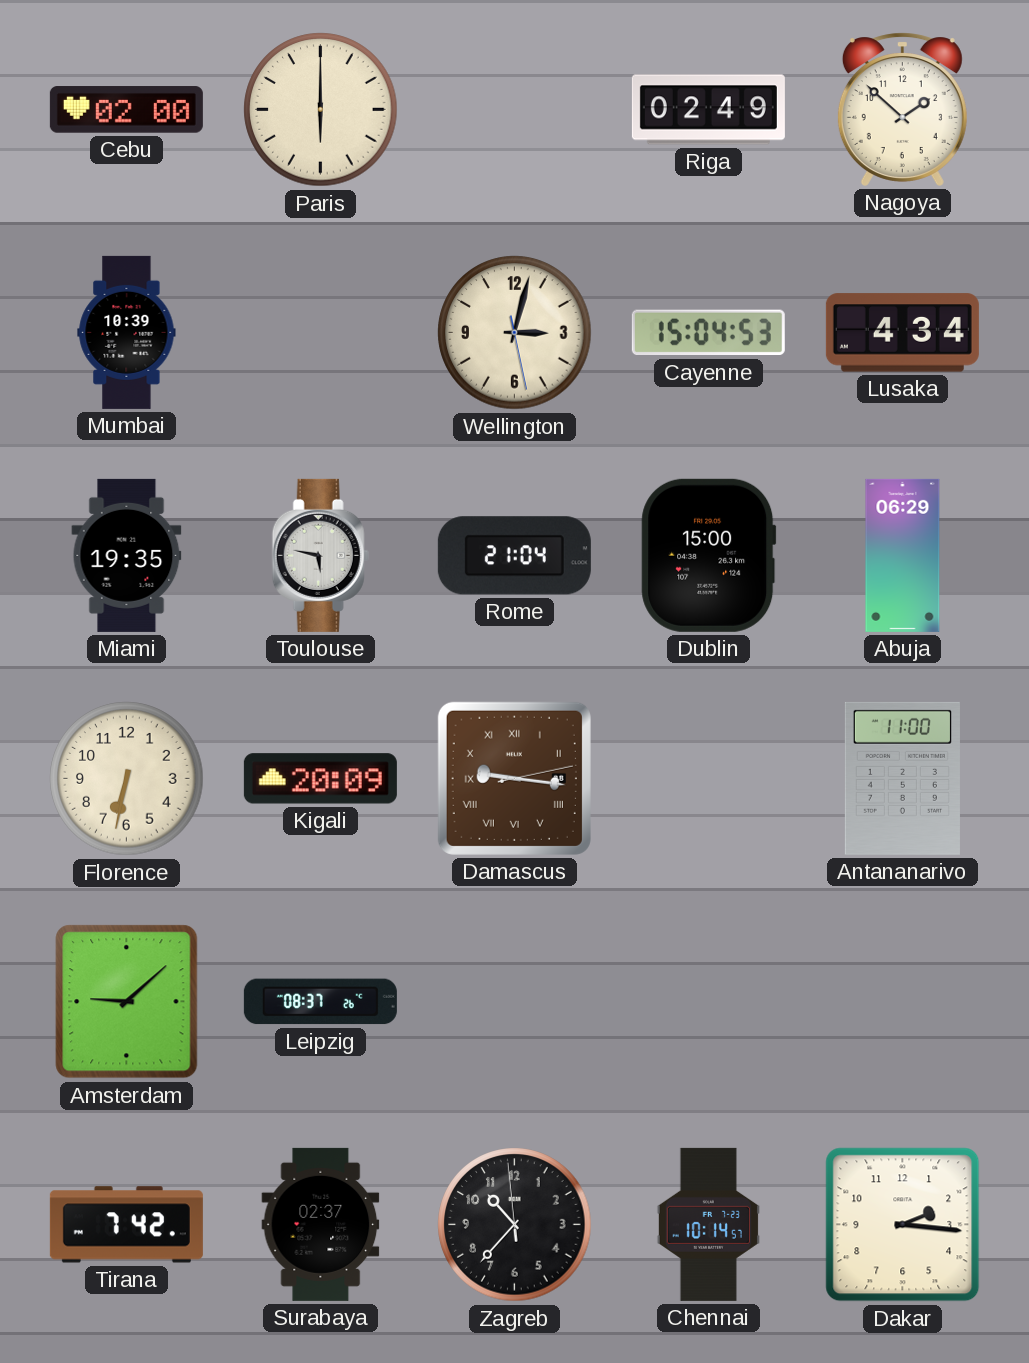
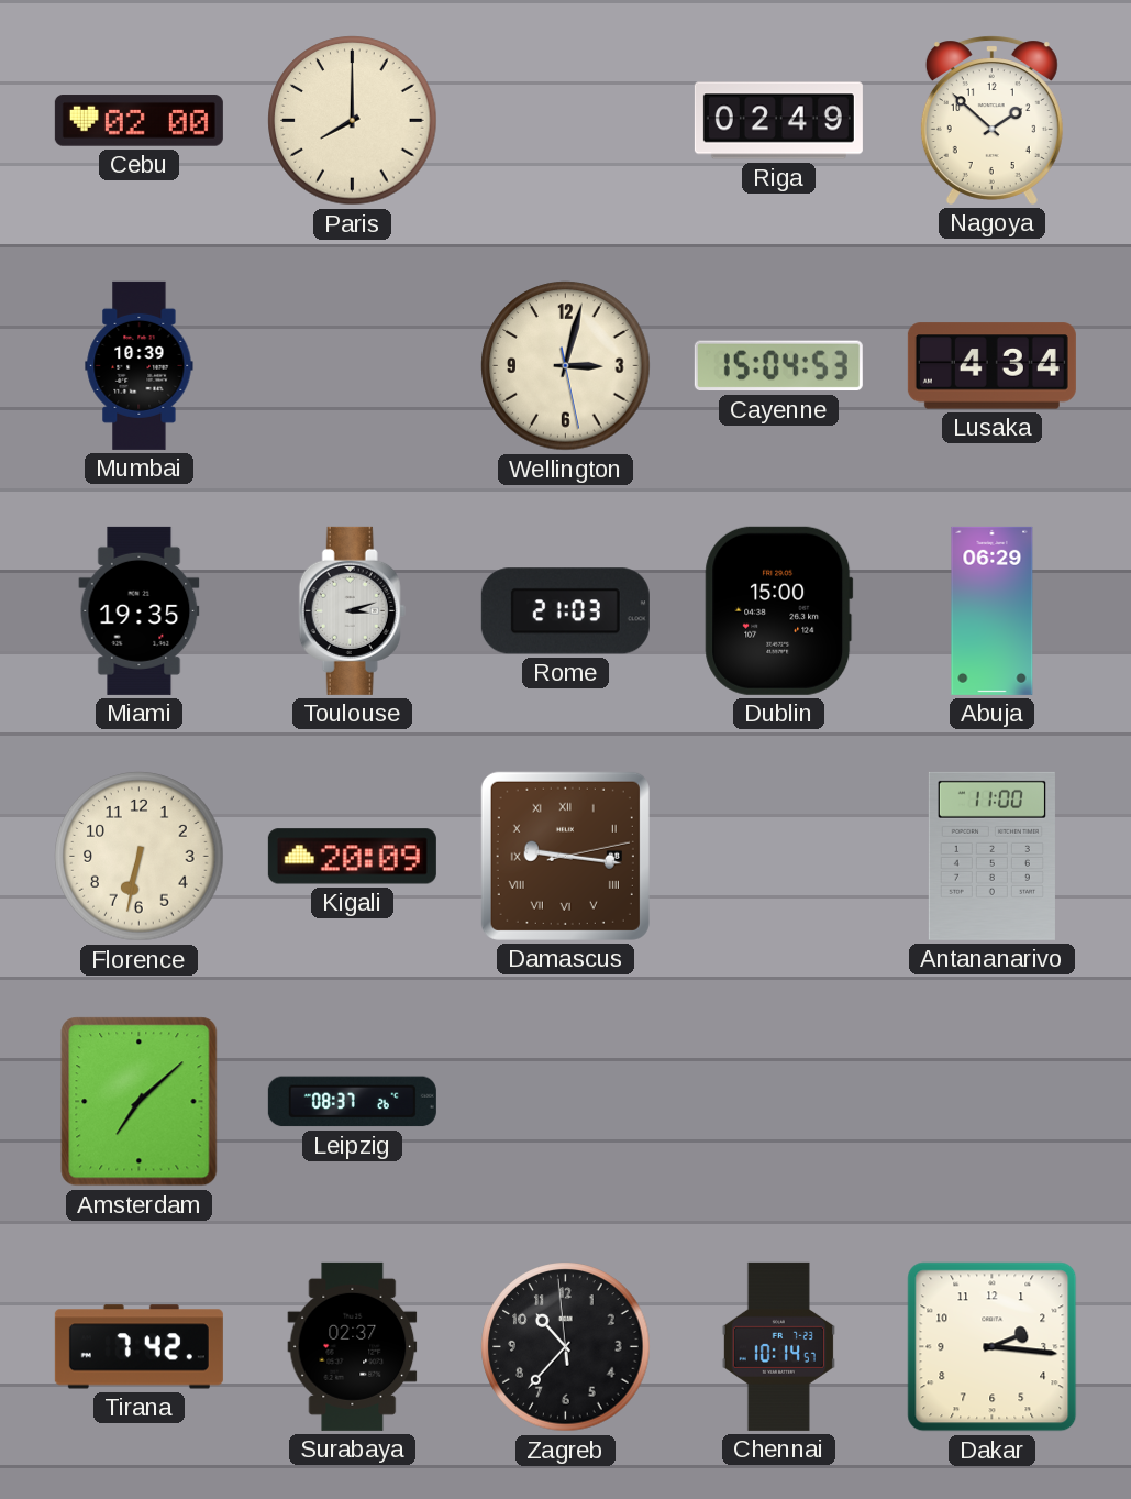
Paris: 6:00 -> 8:00
Toulouse: 5:47 -> 3:12
Rome: 21:04 -> 21:03
Amsterdam: 9:08 -> 7:08
